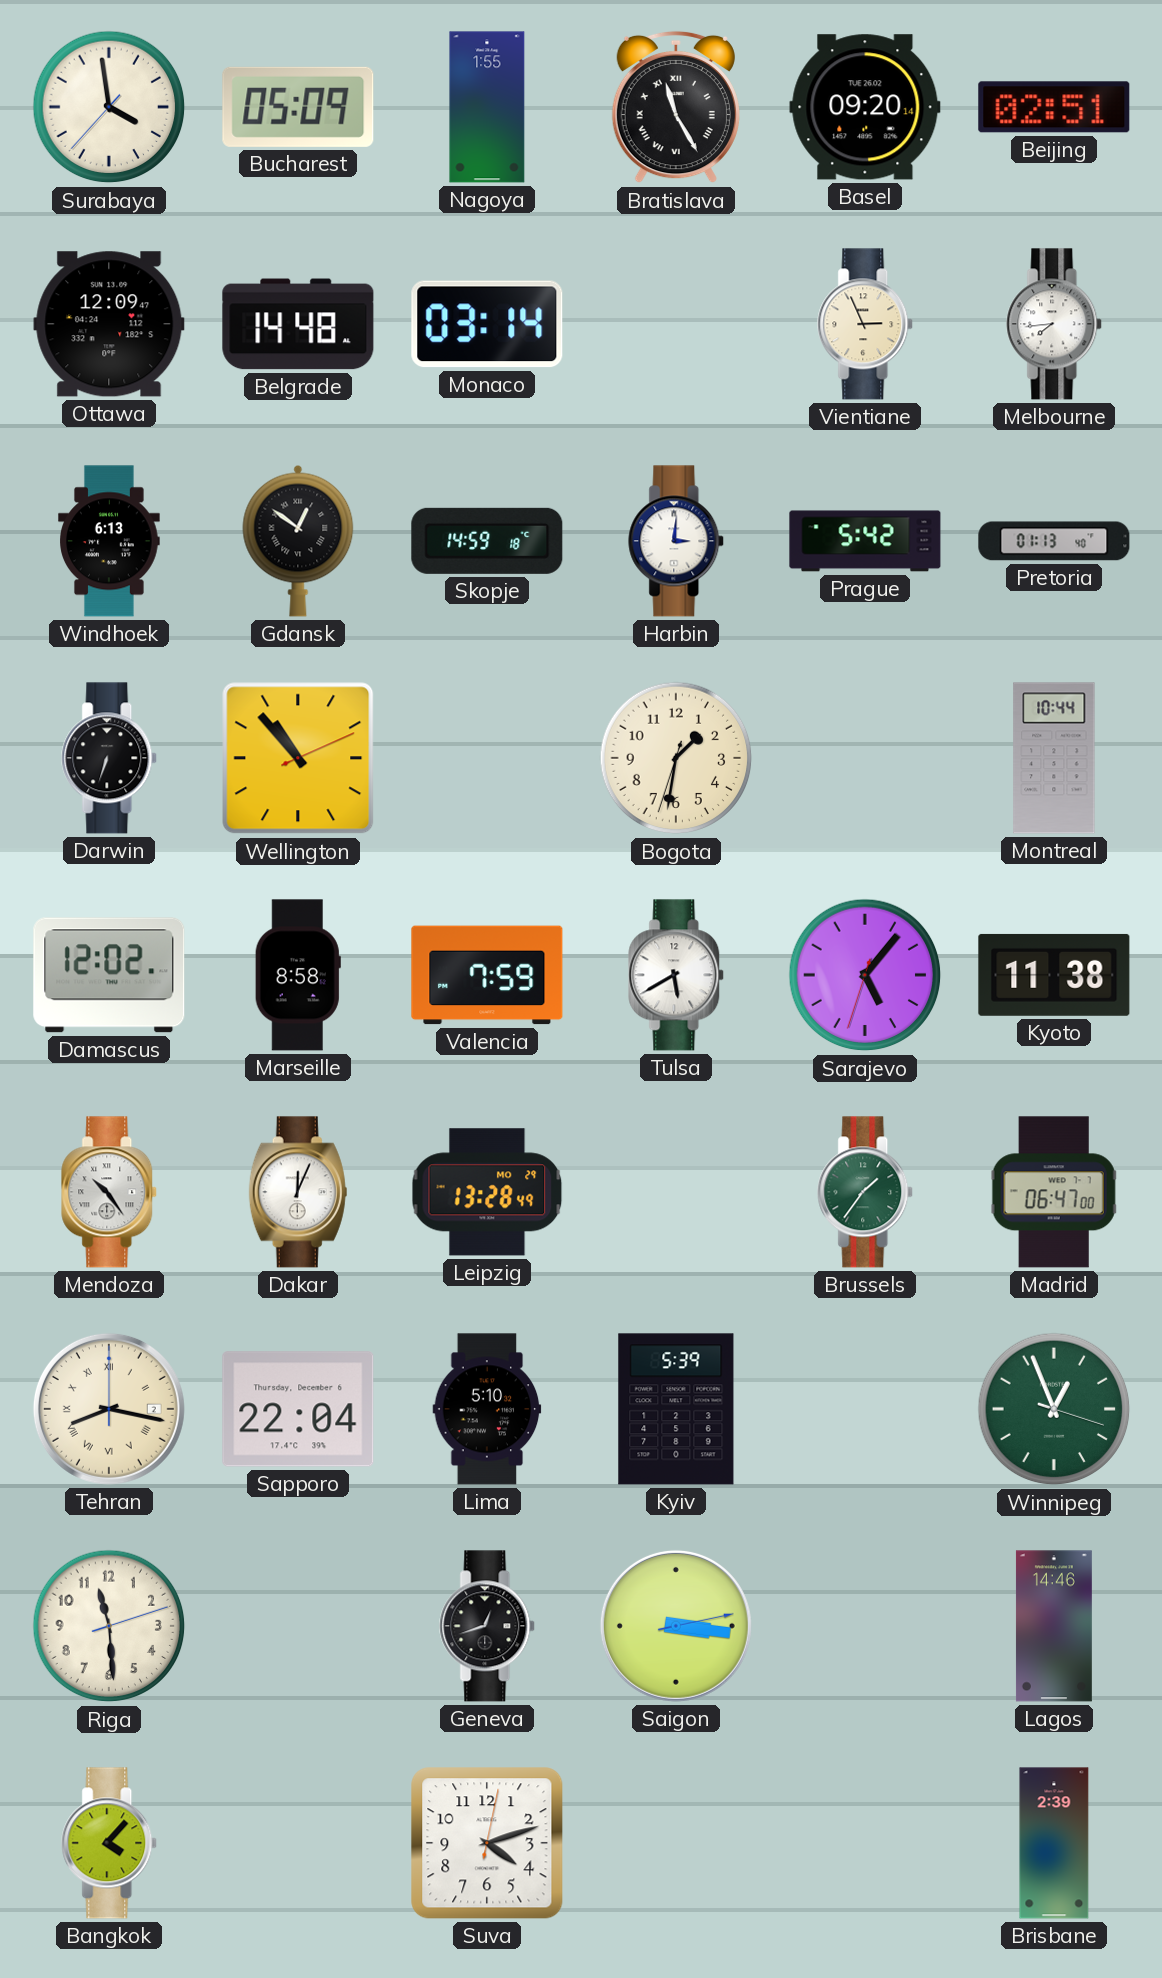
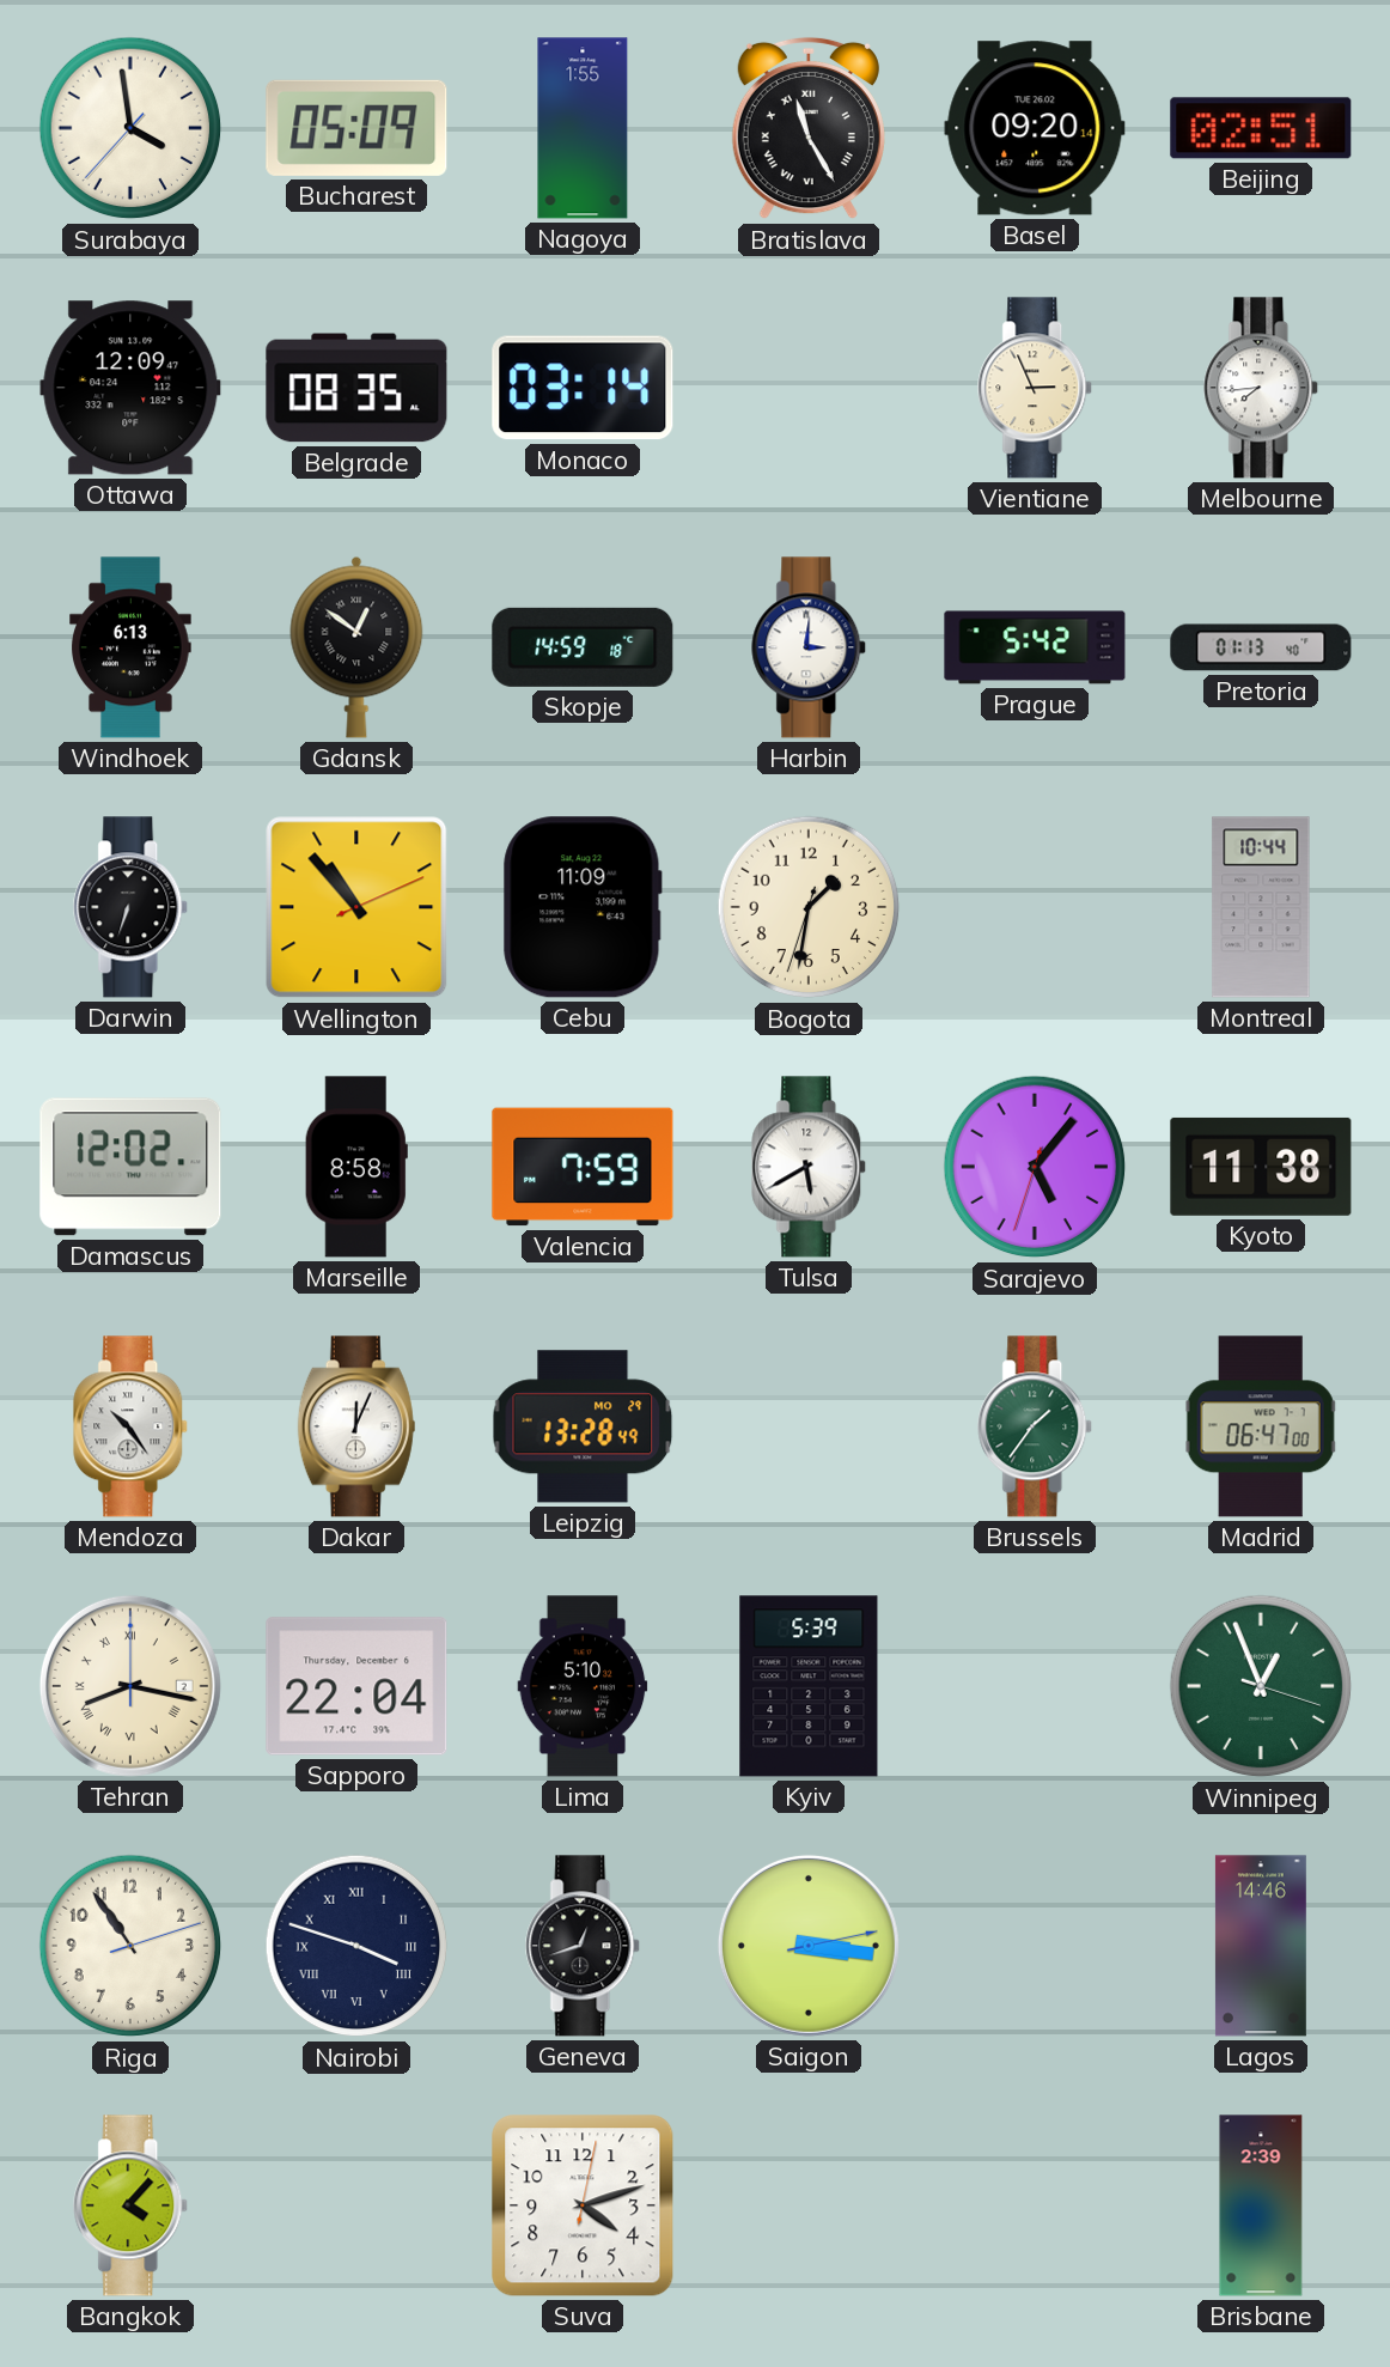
Belgrade: 14:48 -> 08:35
Cebu: none -> 11:09
Riga: 11:29 -> 10:54
Nairobi: none -> 3:48
